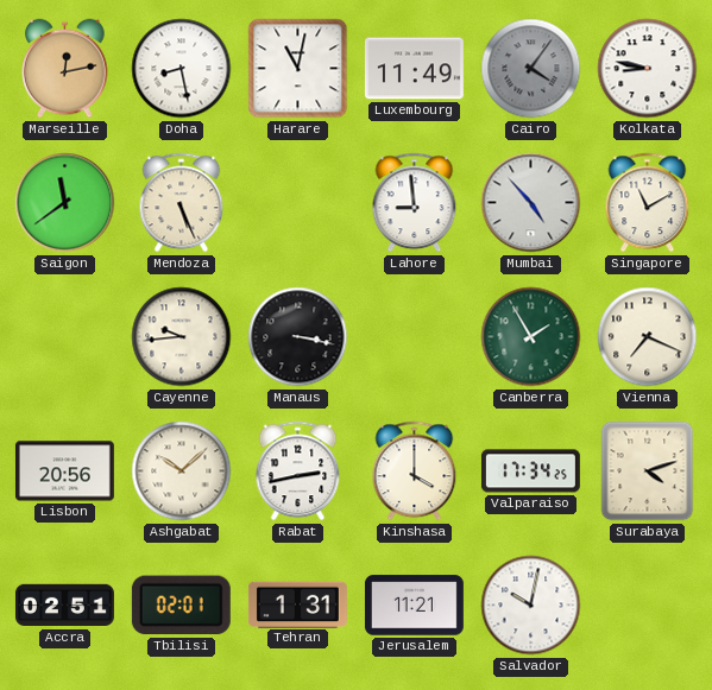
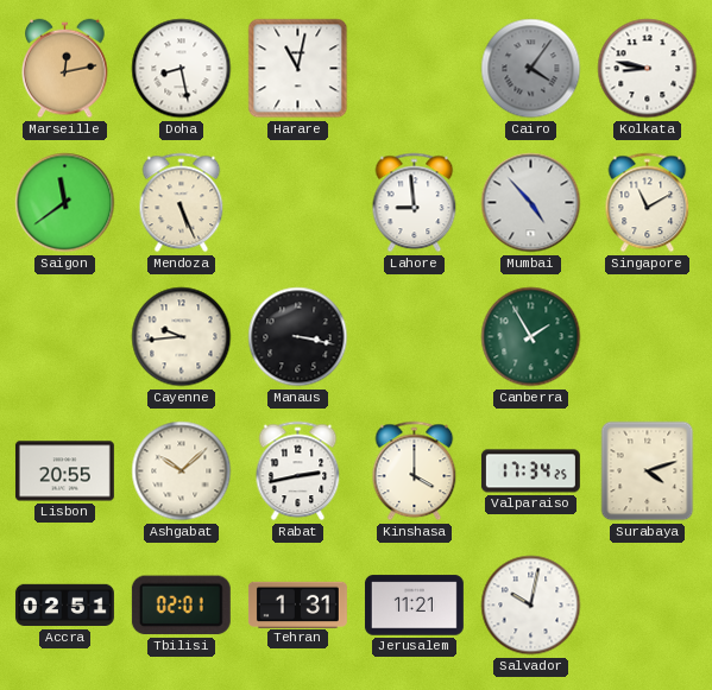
Luxembourg: 11:49 -> none
Vienna: 7:19 -> none
Lisbon: 20:56 -> 20:55
